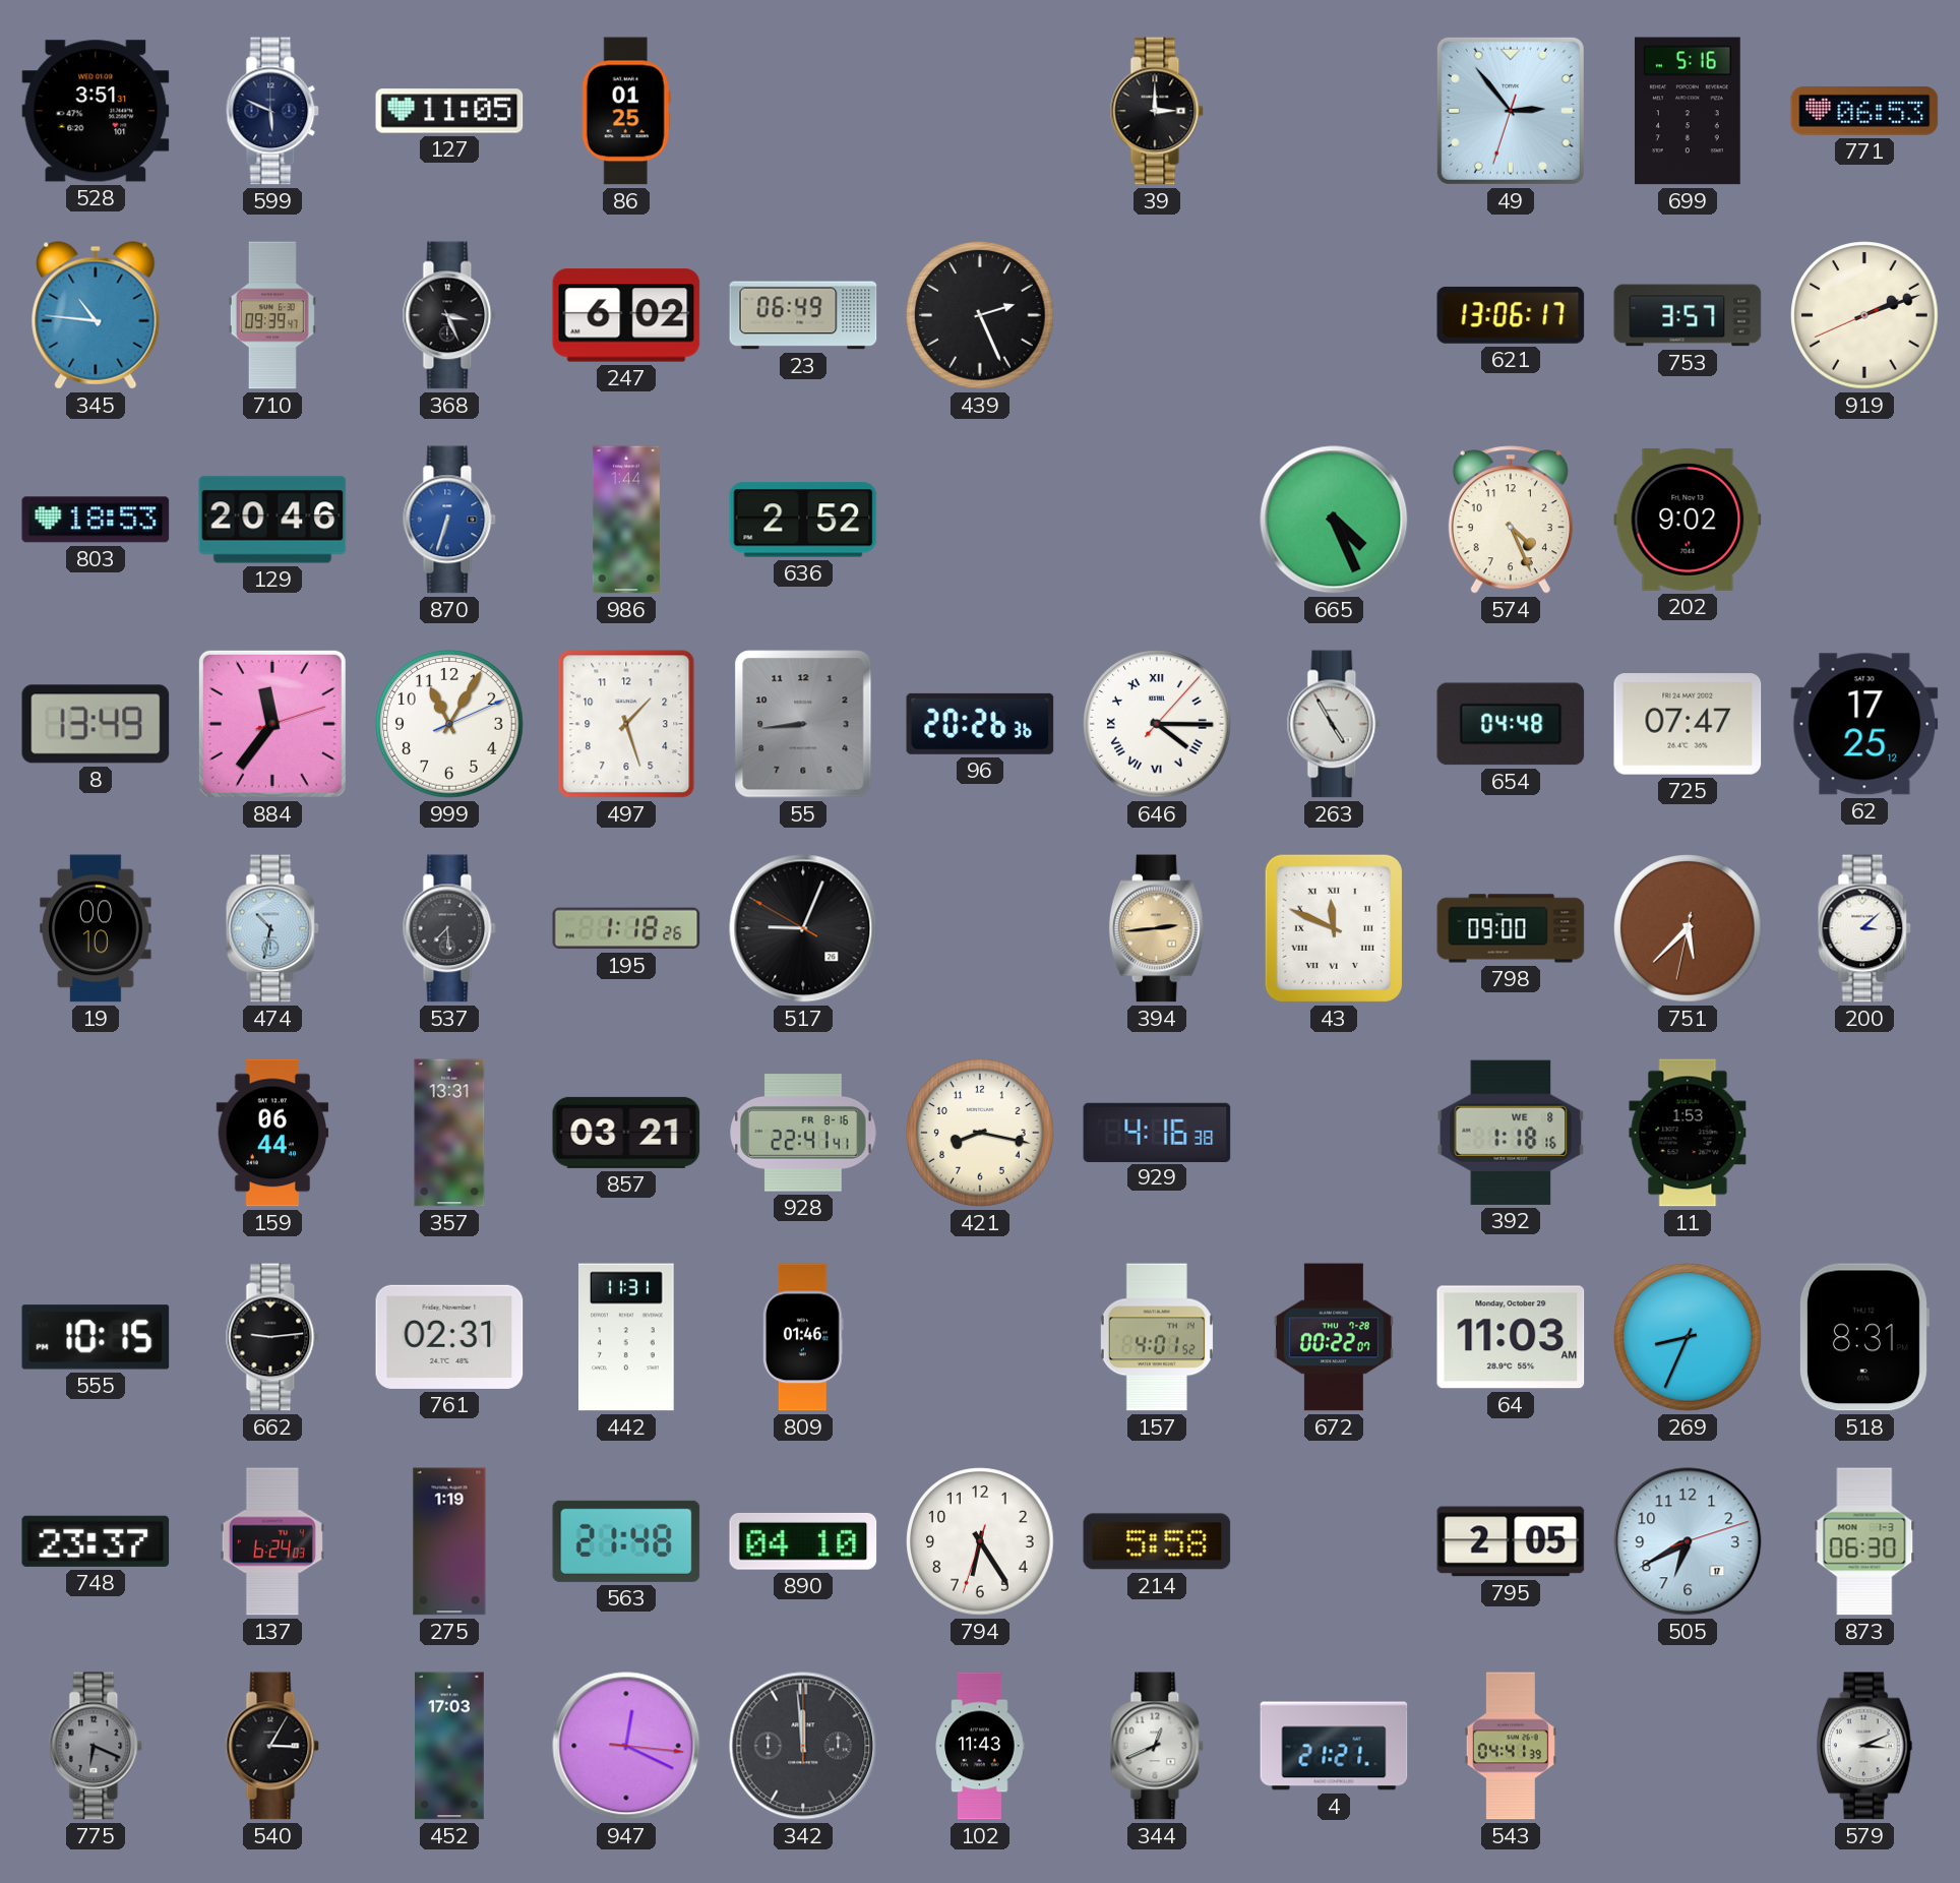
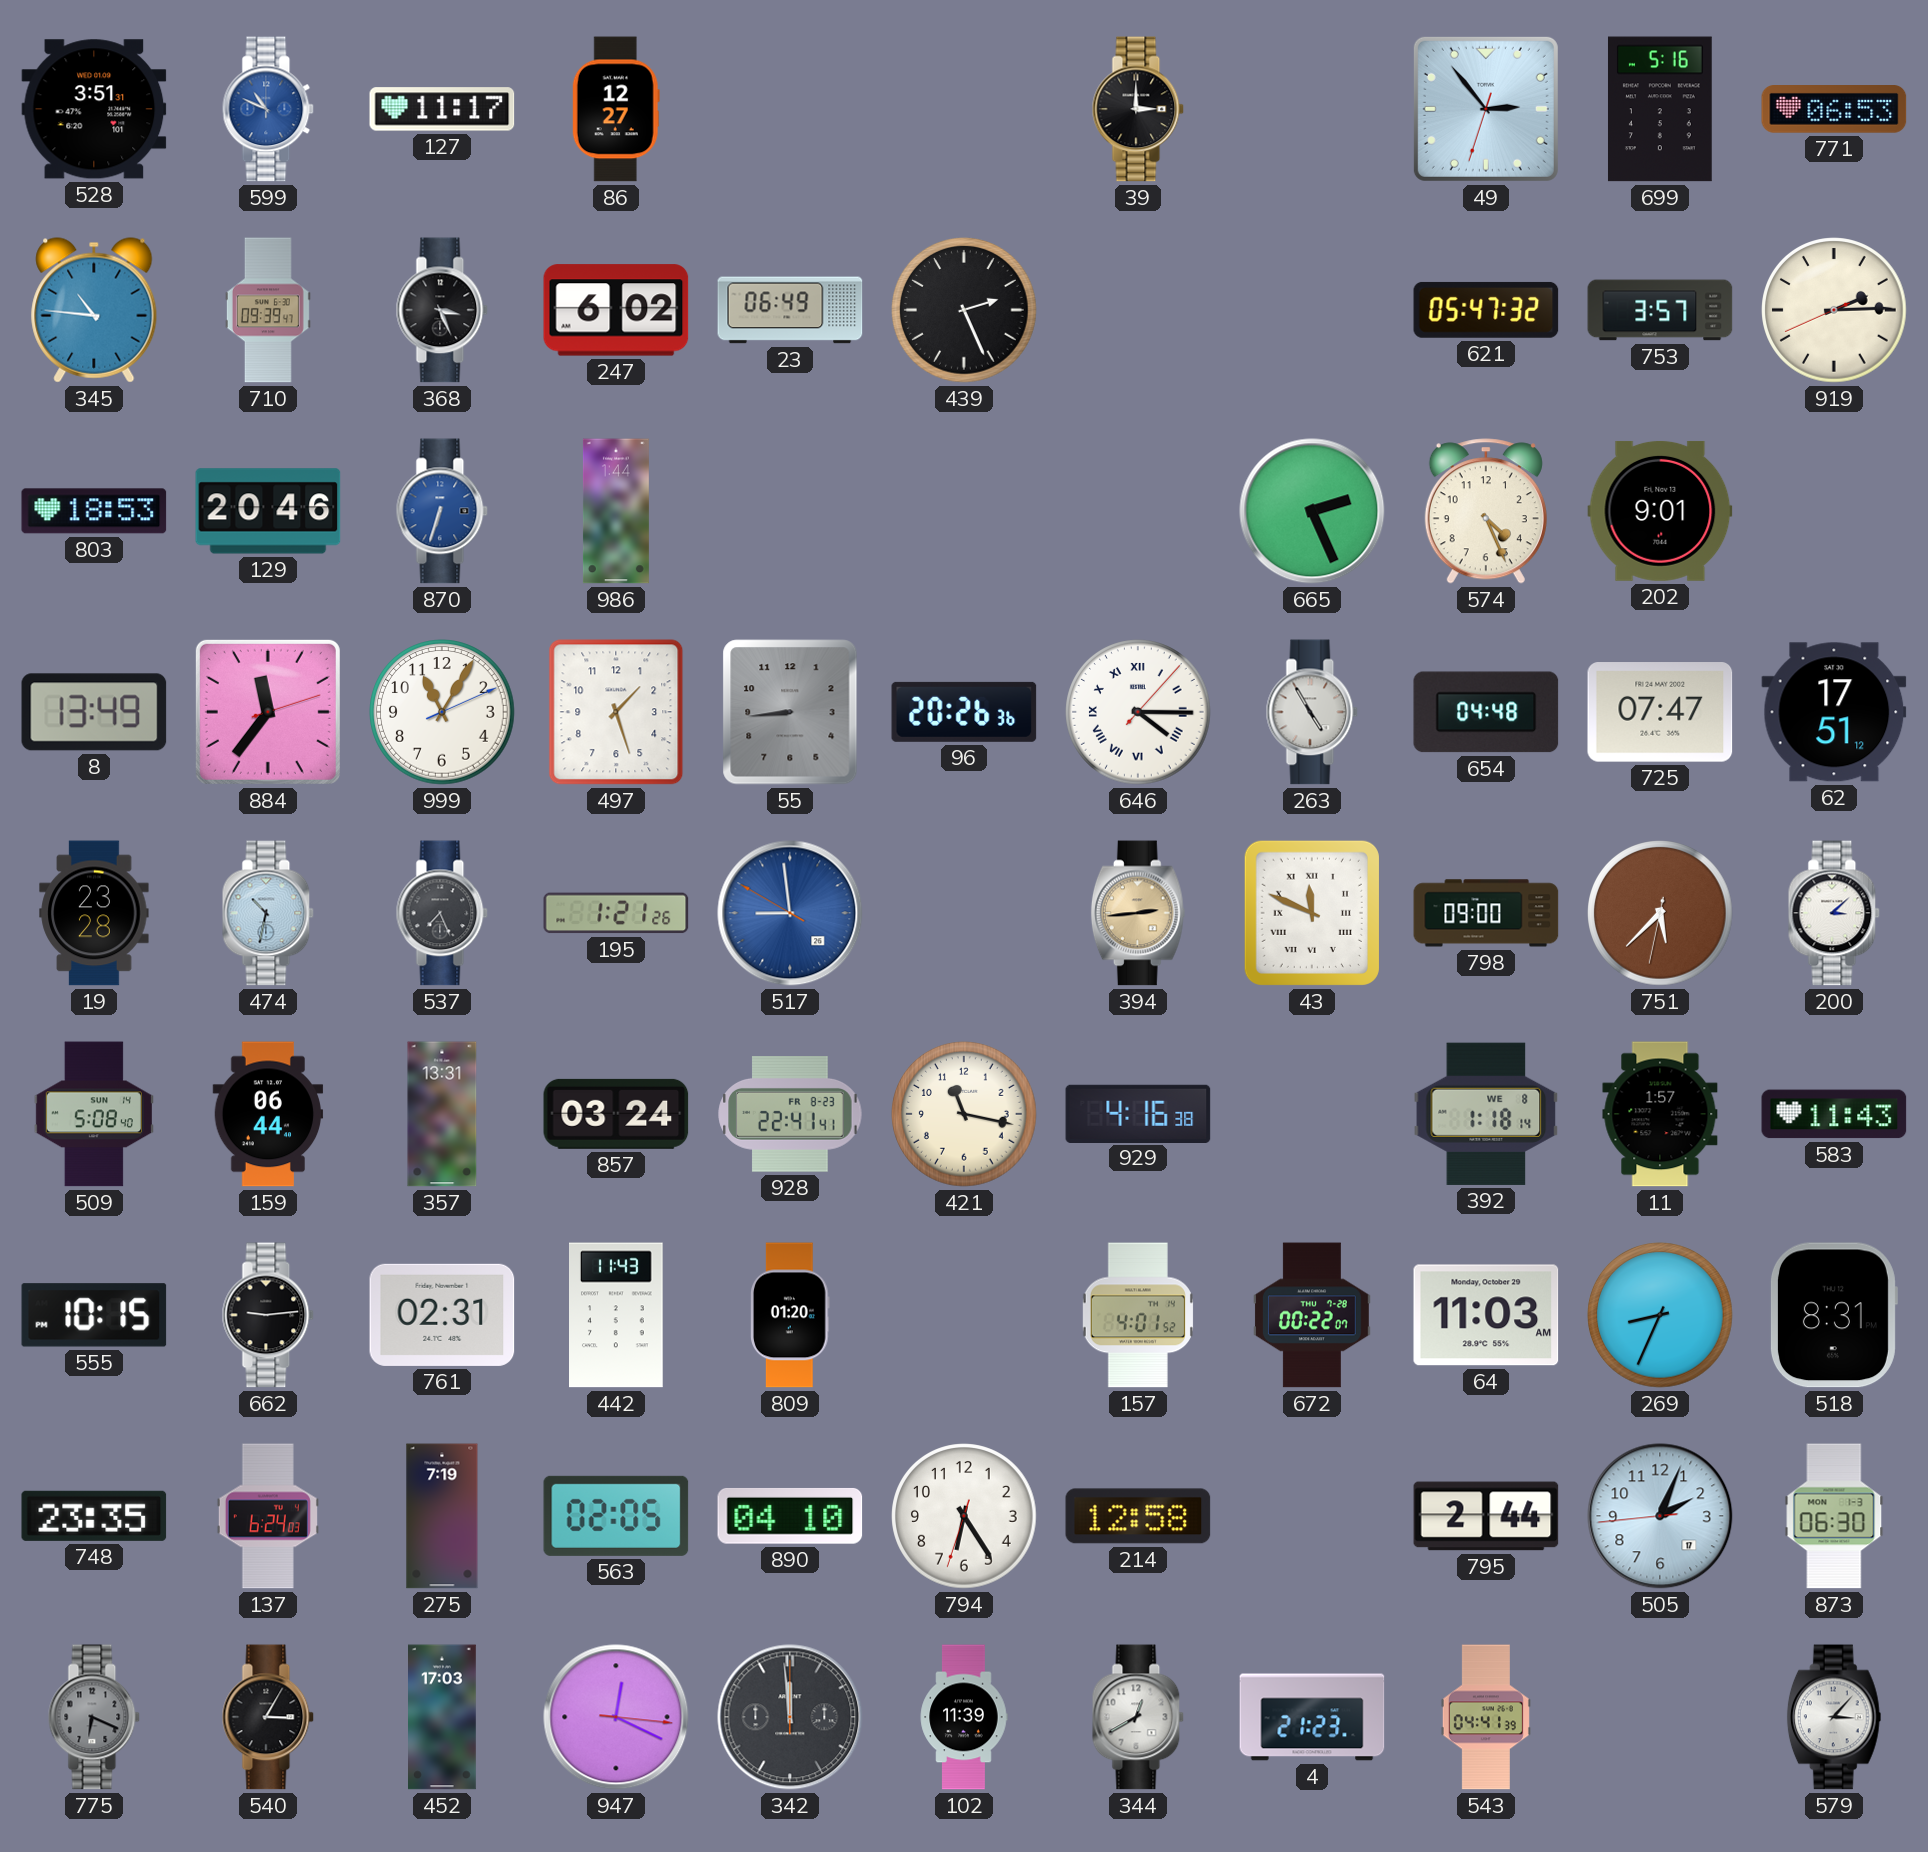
599: 5:49 -> 10:49
599 dial: navy -> blue
127: 11:05 -> 11:17
86: 01:25 -> 12:27
621: 13:06 -> 05:47
919: 2:11 -> 2:14
636: 2:52 -> none
665: 4:26 -> 2:26
202: 9:02 -> 9:01
62: 17:25 -> 17:51
19: 00:10 -> 23:28
537: 7:29 -> 7:26
195: 1:18 -> 1:21
517: 9:03 -> 8:58
517 dial: black -> blue
509: none -> 5:08
857: 03:21 -> 03:24
928 date: FR 8-16 -> FR 8-23
421: 8:17 -> 11:17
392: 1:18:16 -> 1:18:14
11: 1:53 -> 1:57
583: none -> 11:43
442: 11:31 -> 11:43
809: 01:46 -> 01:20
748: 23:37 -> 23:35
275: 1:19 -> 7:19
563: 21:48 -> 02:05
214: 5:58 -> 12:58
795: 2:05 -> 2:44
505: 6:40 -> 2:03
102: 11:43 -> 11:39
344: 12:41 -> 12:40
4: 21:21 -> 21:23
579: 3:11 -> 3:07
